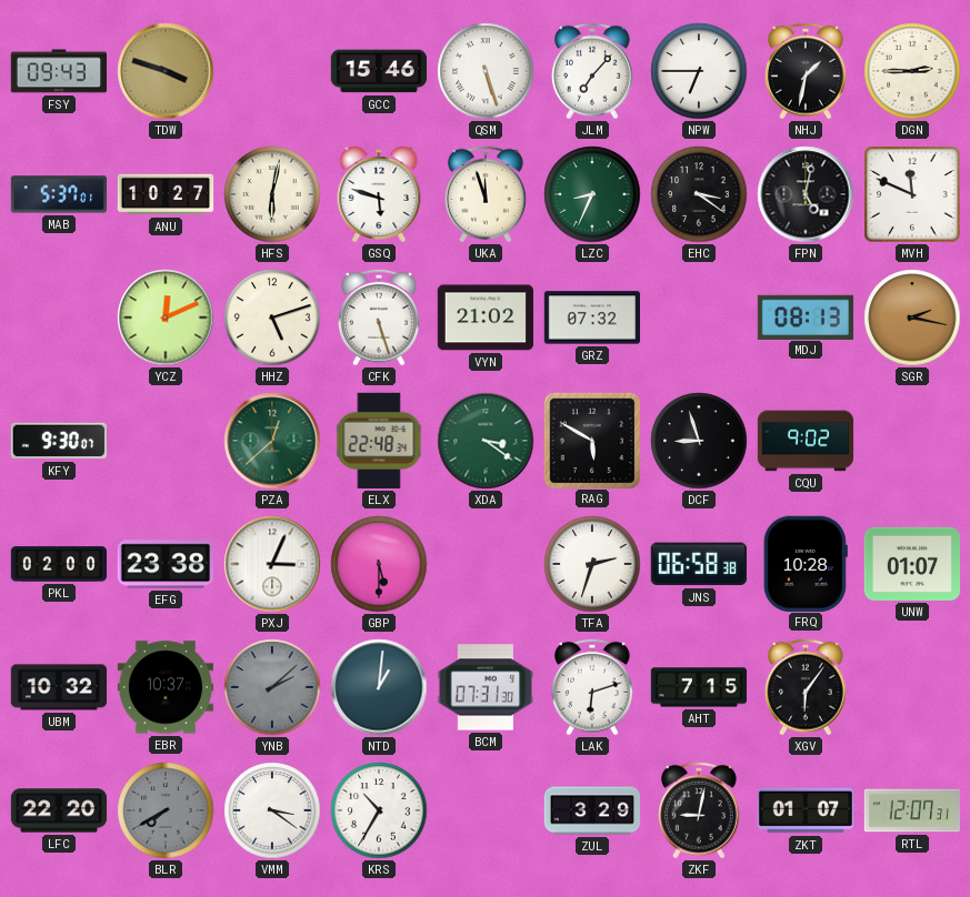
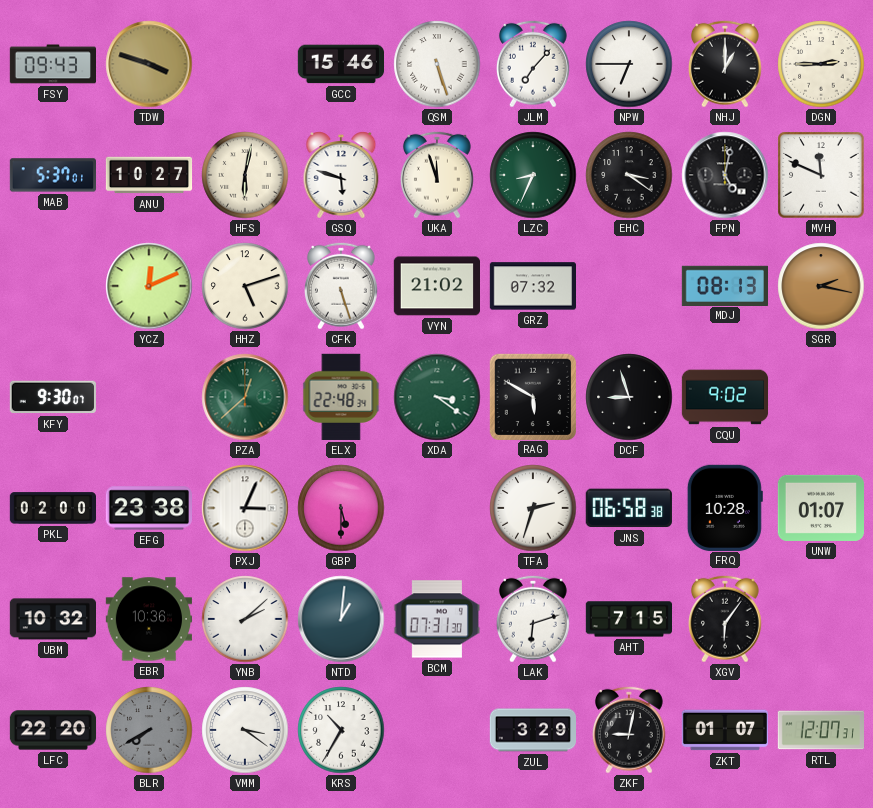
NHJ: 1:32 -> 1:00
EBR: 10:37 -> 10:36
YNB dial: grey -> white
